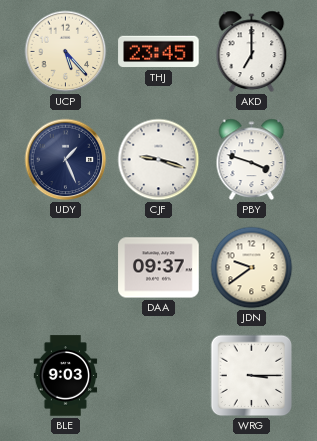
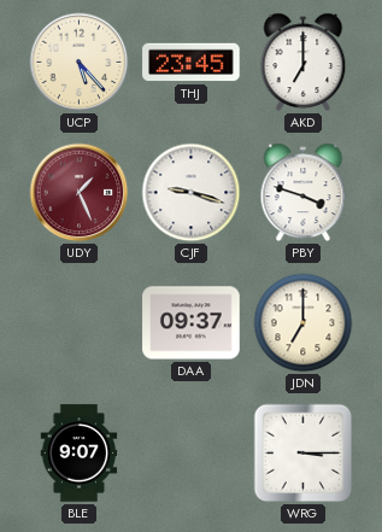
UDY dial: navy -> burgundy
JDN: 9:39 -> 7:00
BLE: 9:03 -> 9:07
